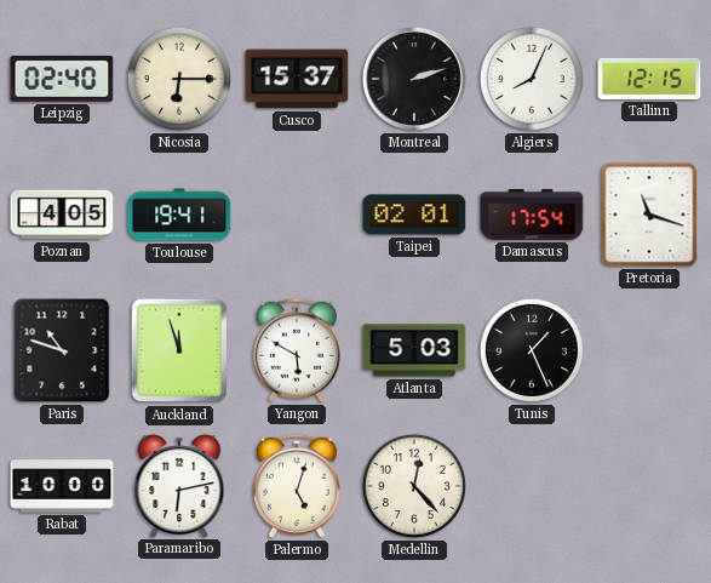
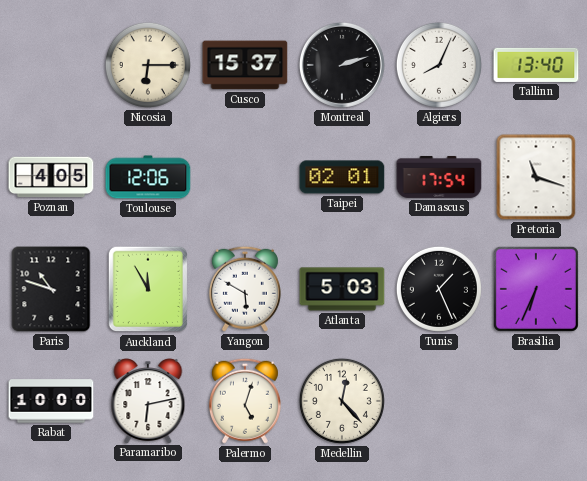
Leipzig: 02:40 -> none
Tallinn: 12:15 -> 13:40
Toulouse: 19:41 -> 12:06
Auckland: 11:57 -> 11:55
Brasilia: none -> 6:34
